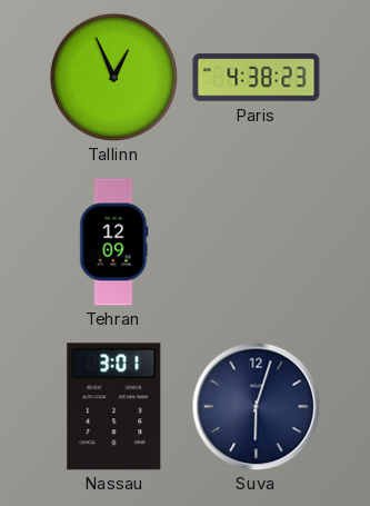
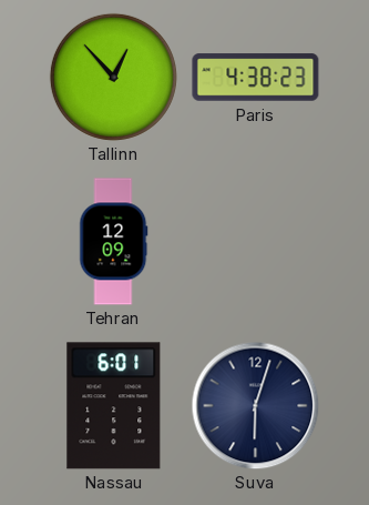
Tallinn: 12:56 -> 12:53
Nassau: 3:01 -> 6:01
